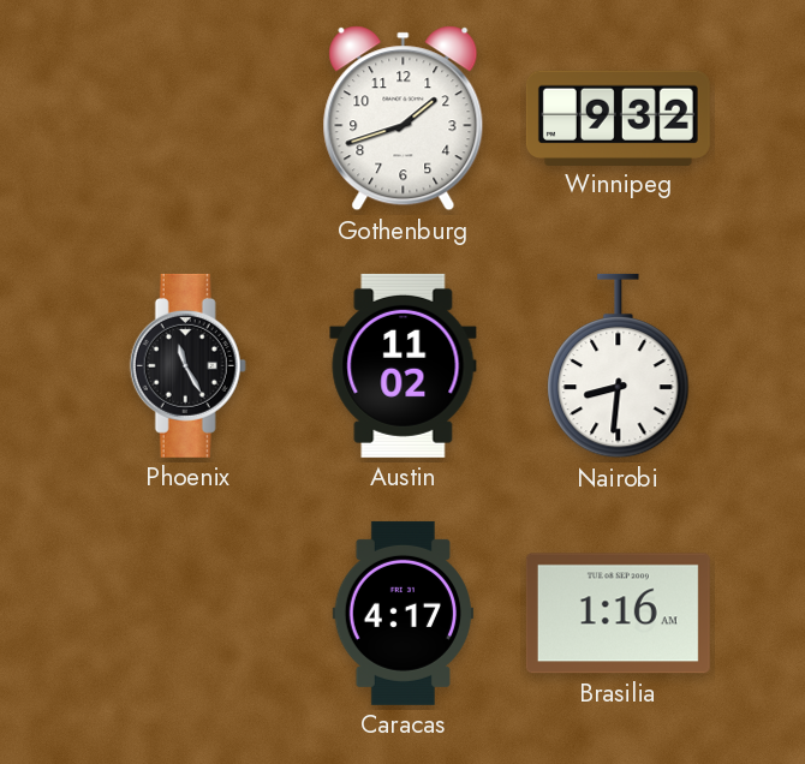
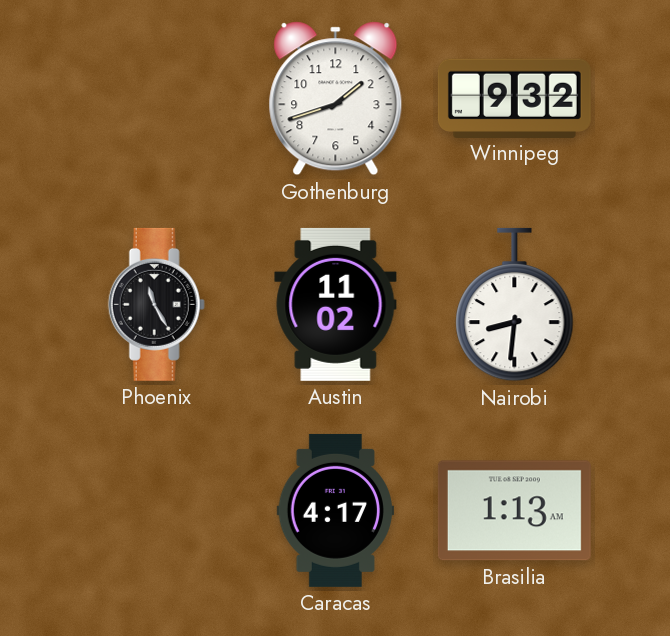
Brasilia: 1:16 -> 1:13
